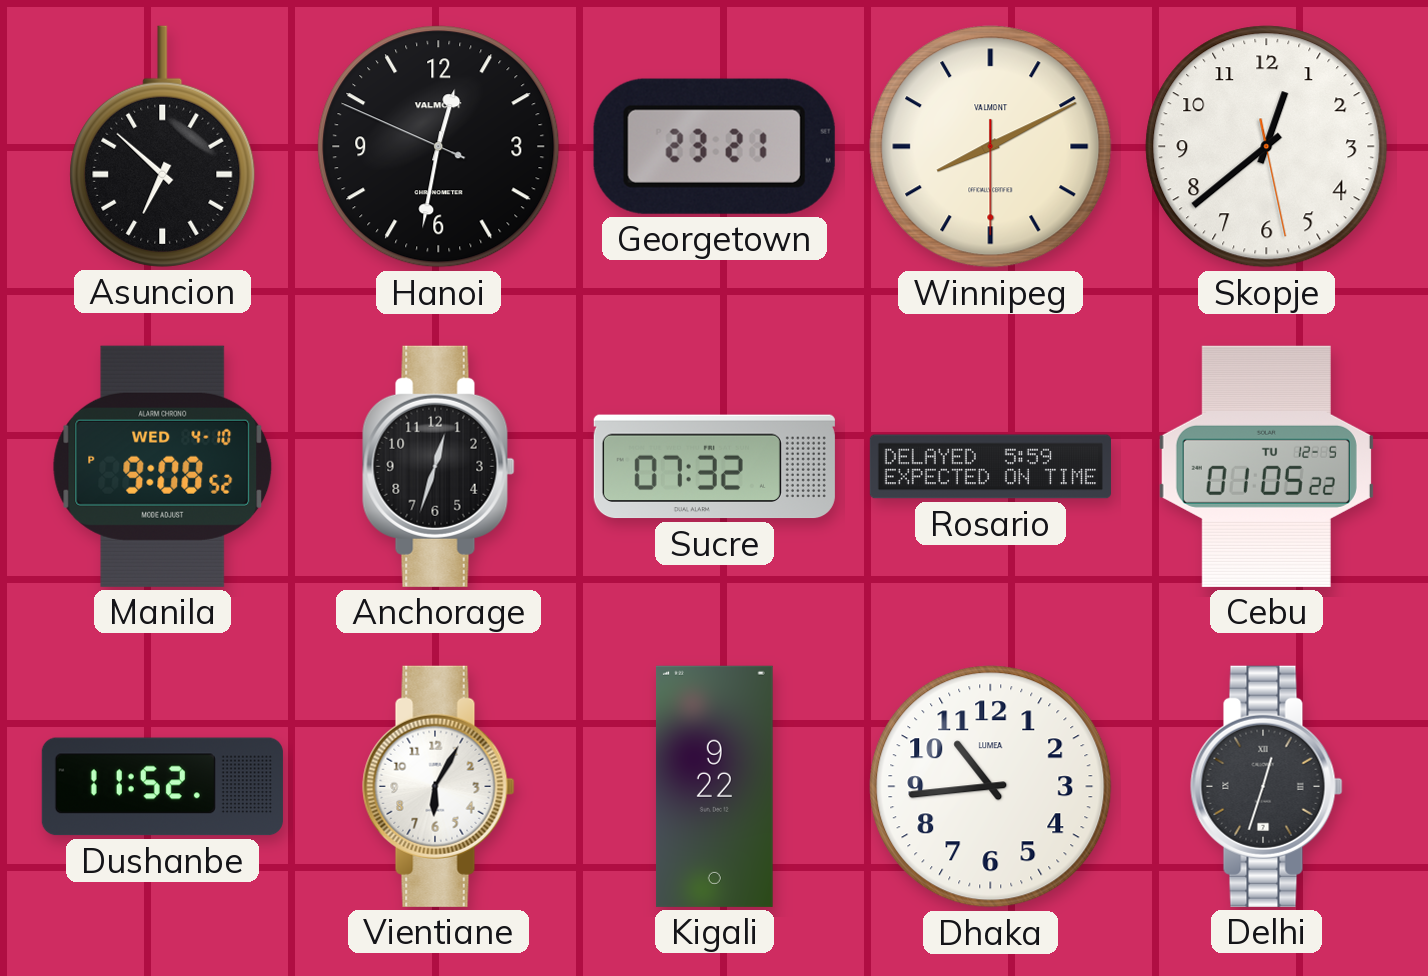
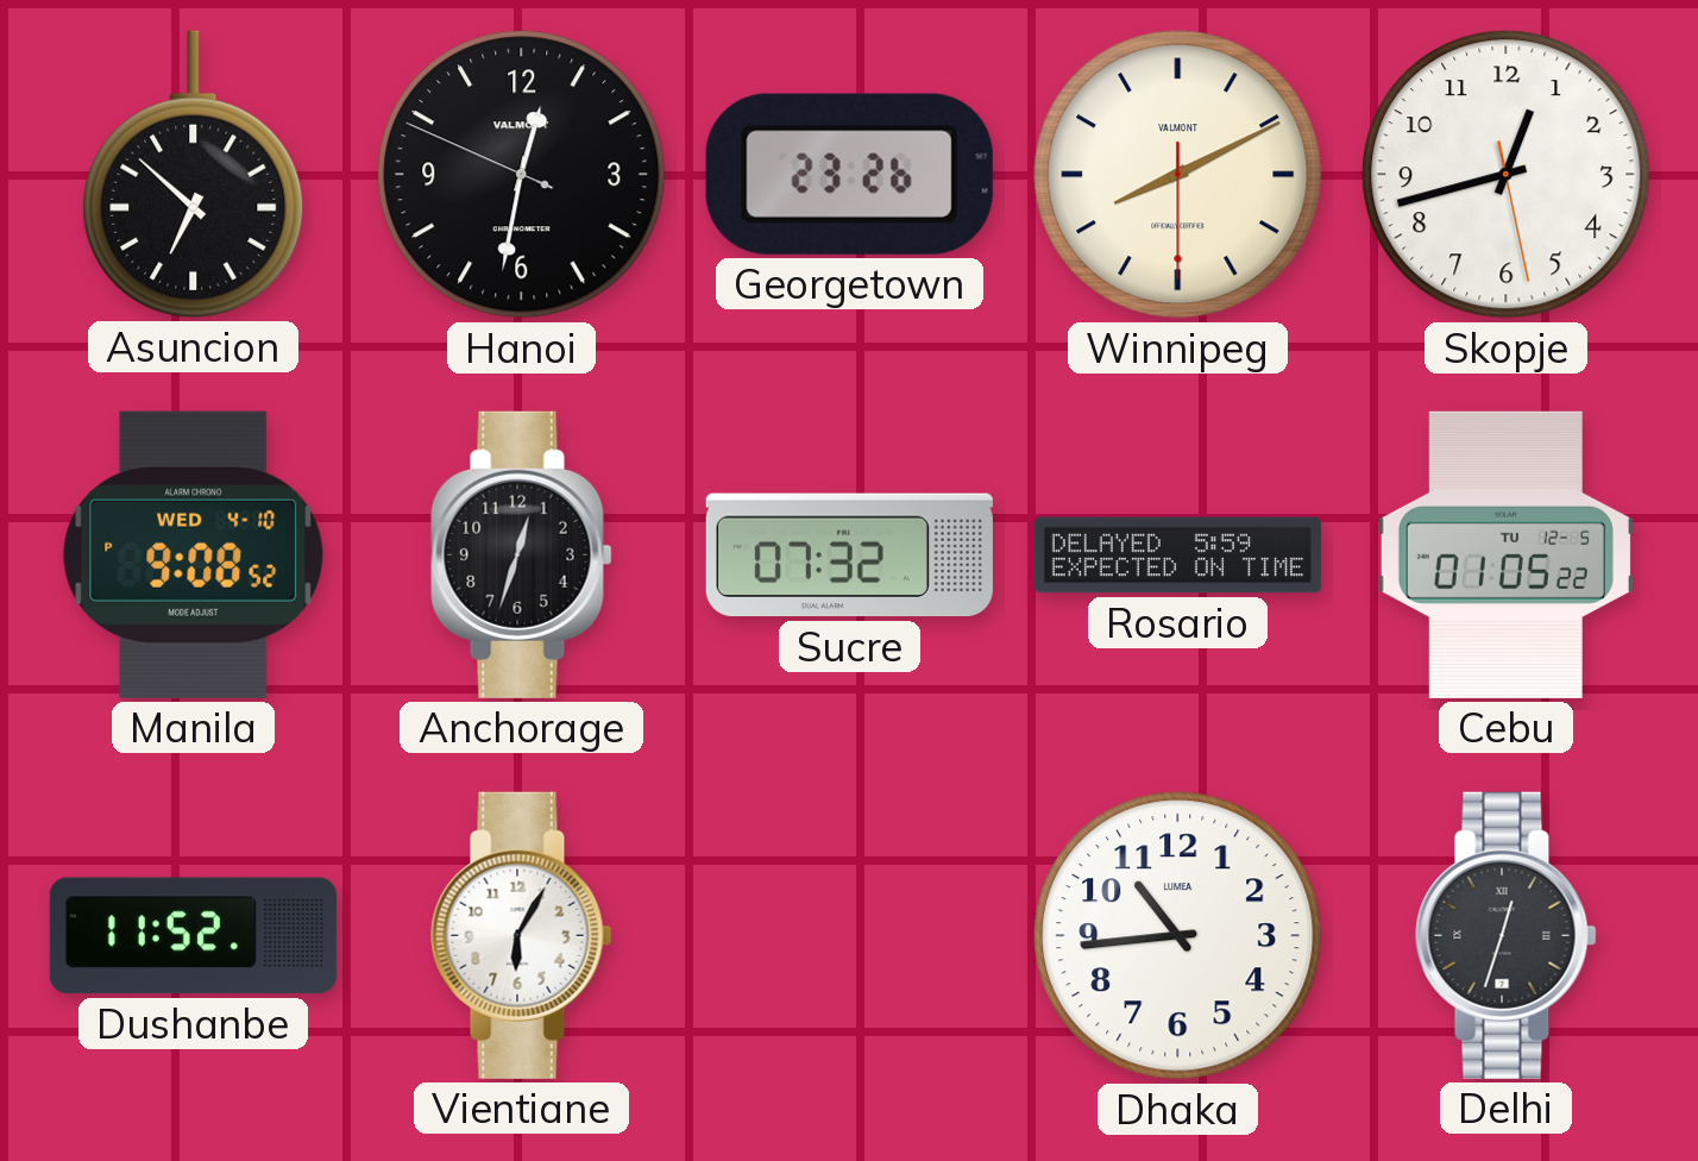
Georgetown: 23:21 -> 23:26
Skopje: 12:38 -> 12:42
Kigali: 9:22 -> none
